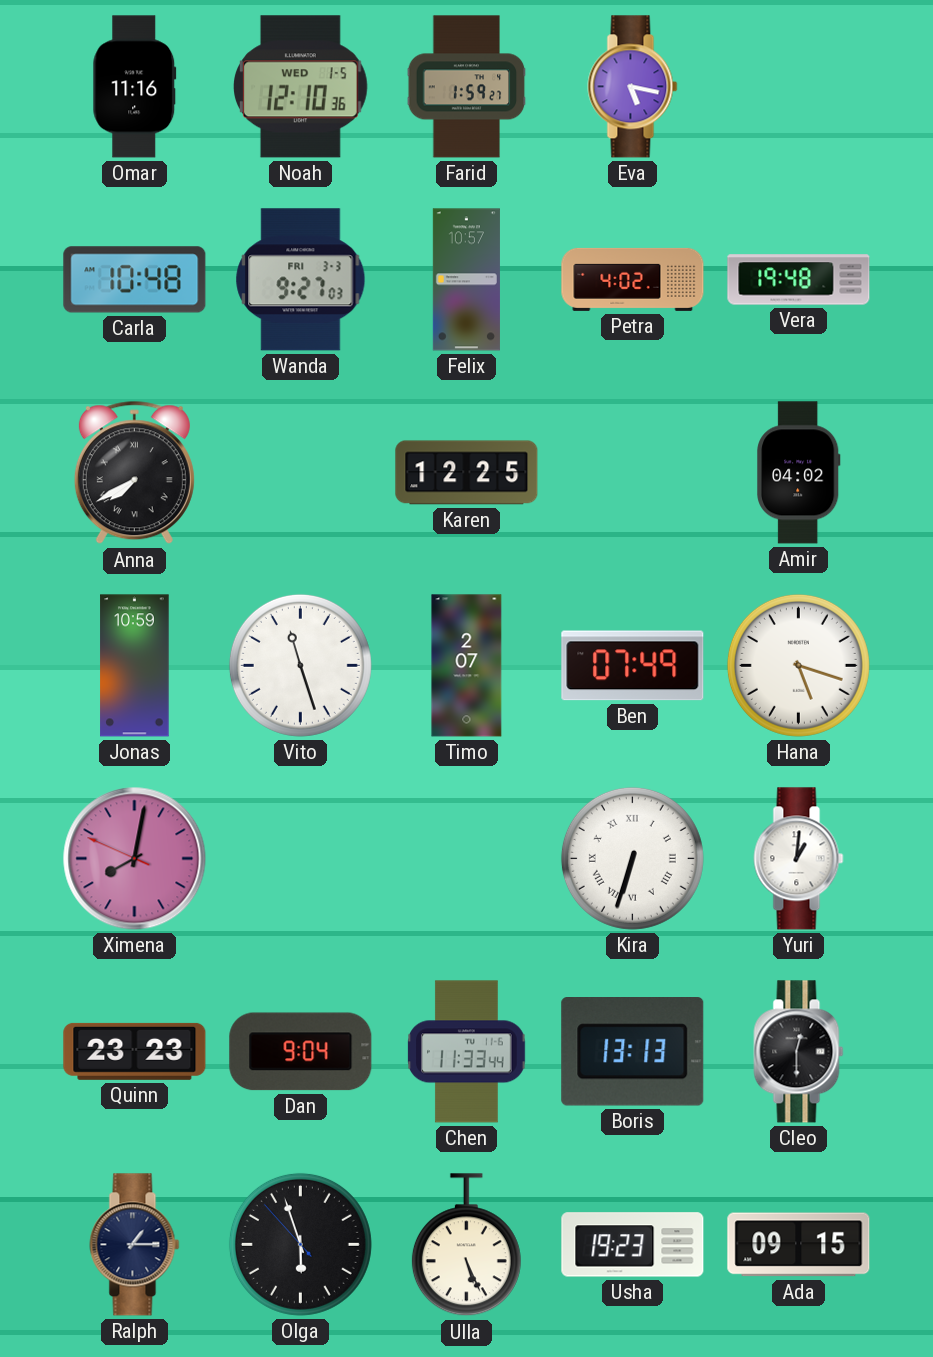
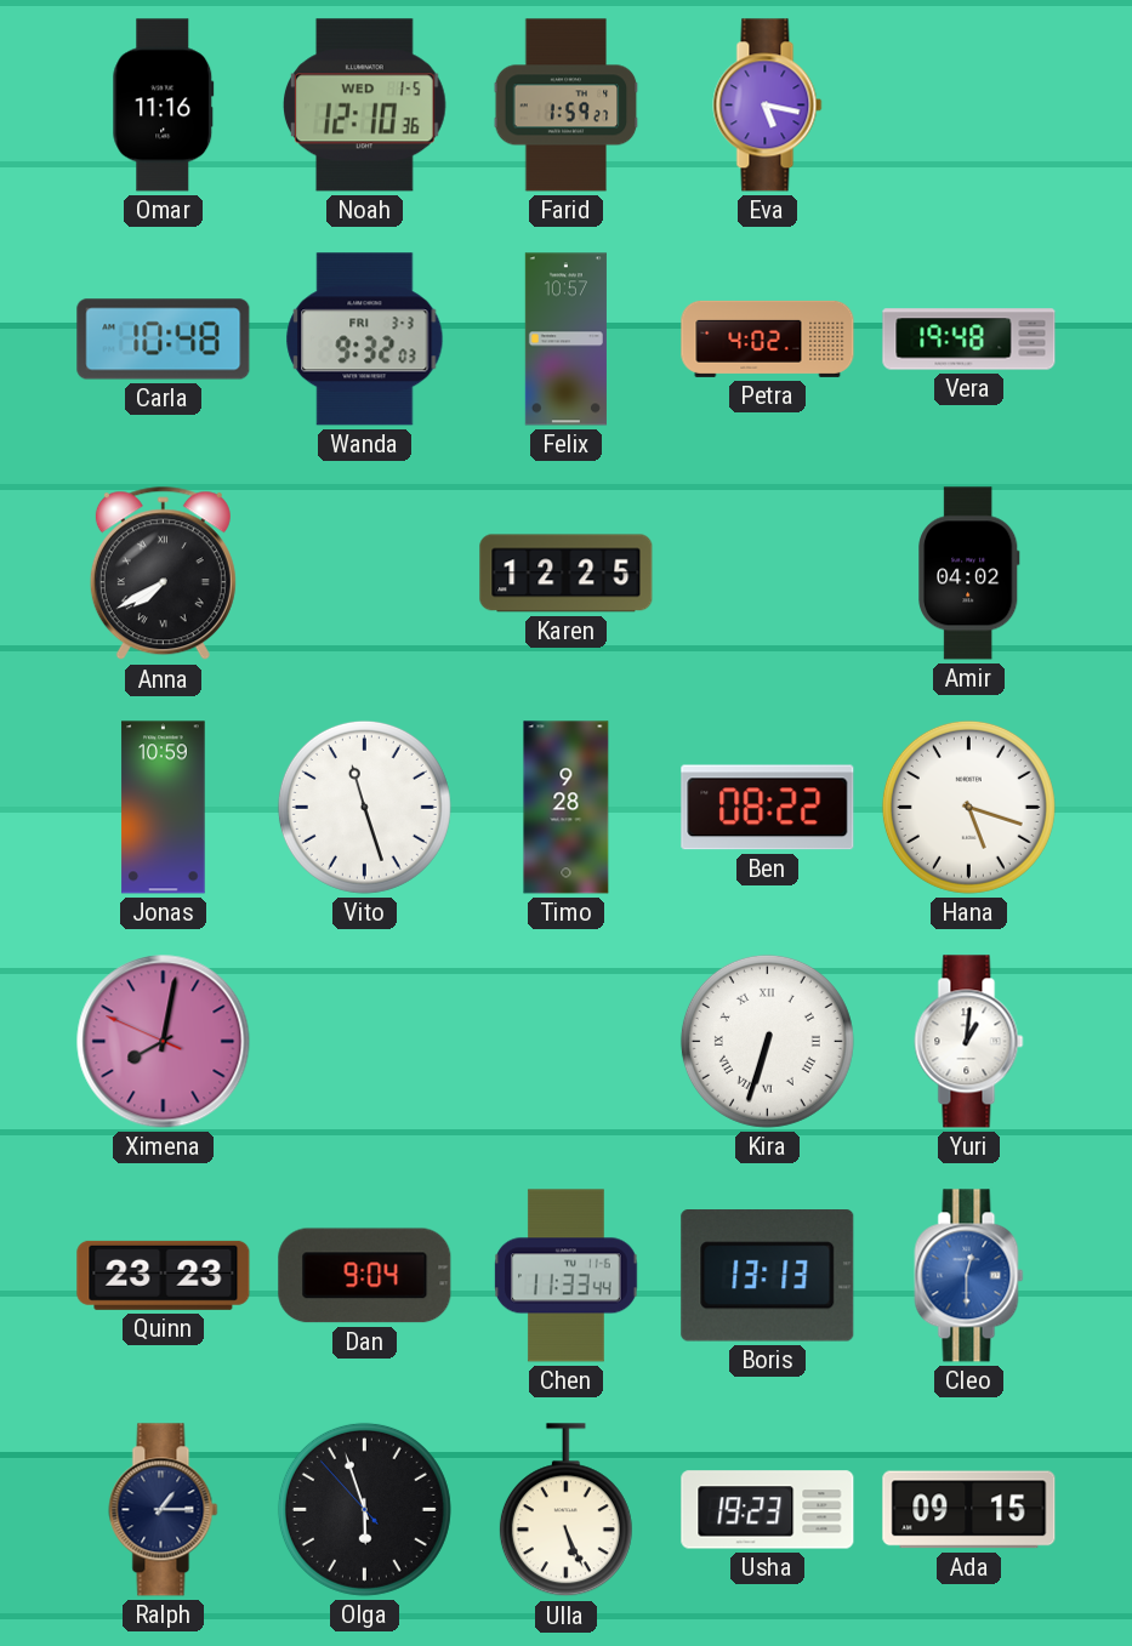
Wanda: 9:27 -> 9:32
Timo: 2:07 -> 9:28
Ben: 07:49 -> 08:22
Cleo dial: black -> blue
